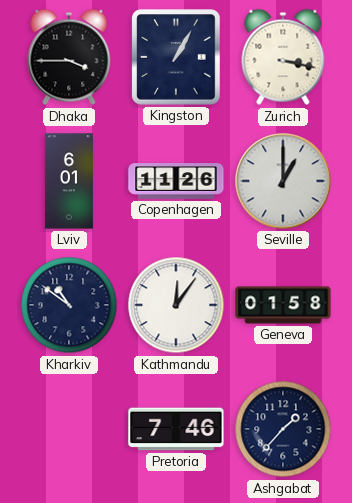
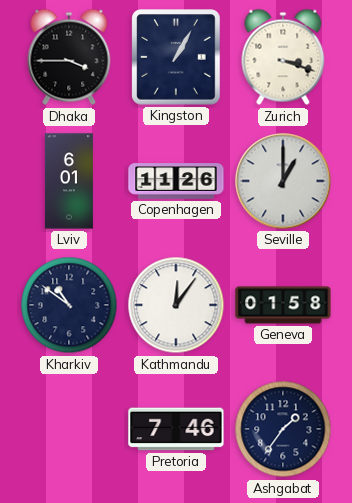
Zurich: 3:17 -> 3:18
Ashgabat: 1:37 -> 1:36
